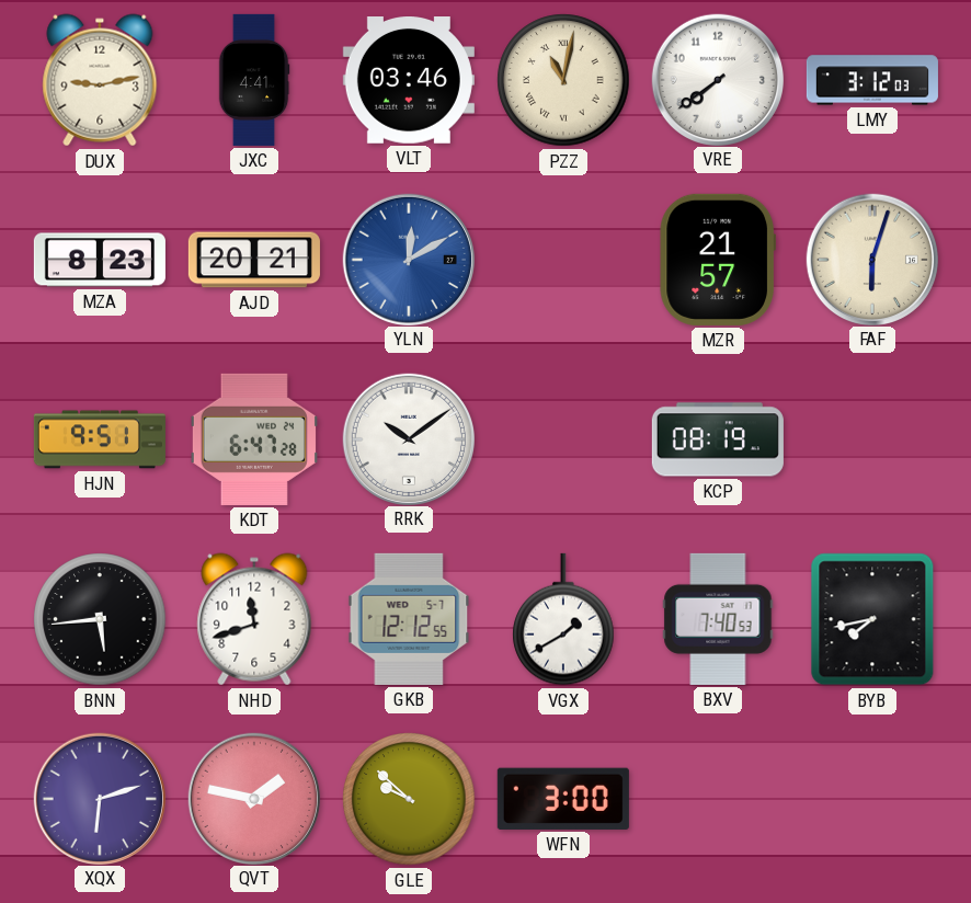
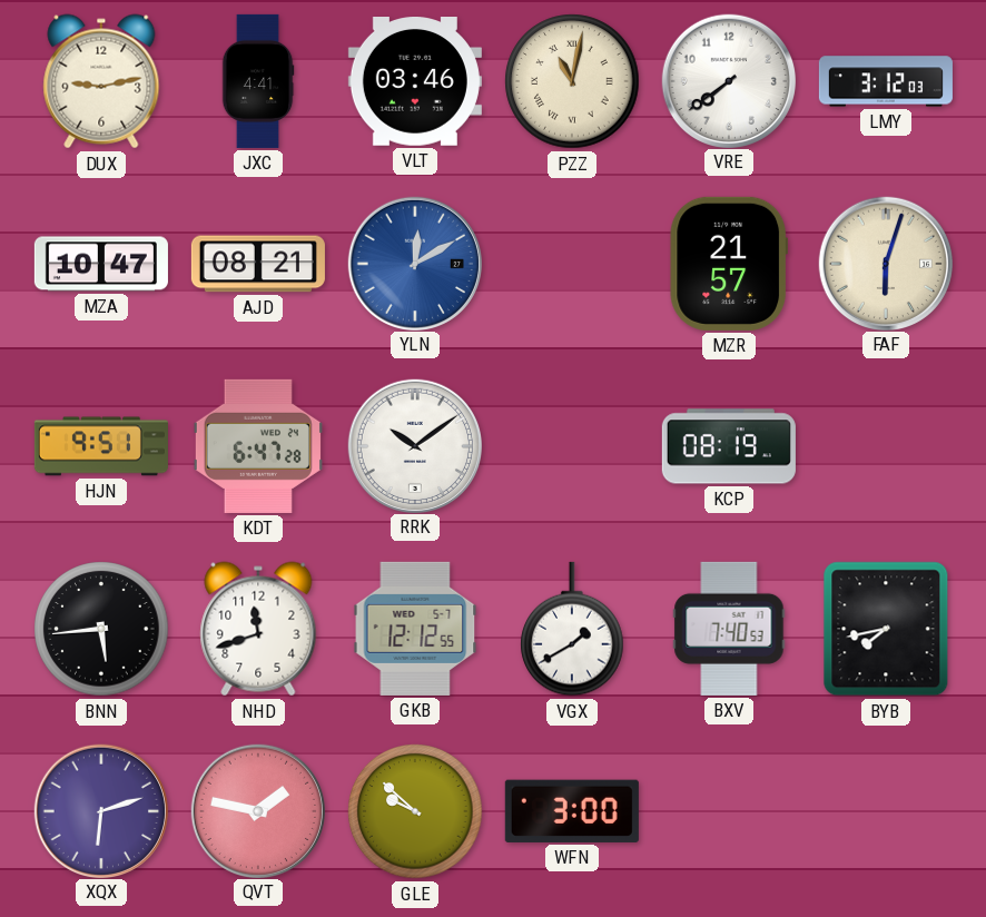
MZA: 8:23 -> 10:47
AJD: 20:21 -> 08:21
